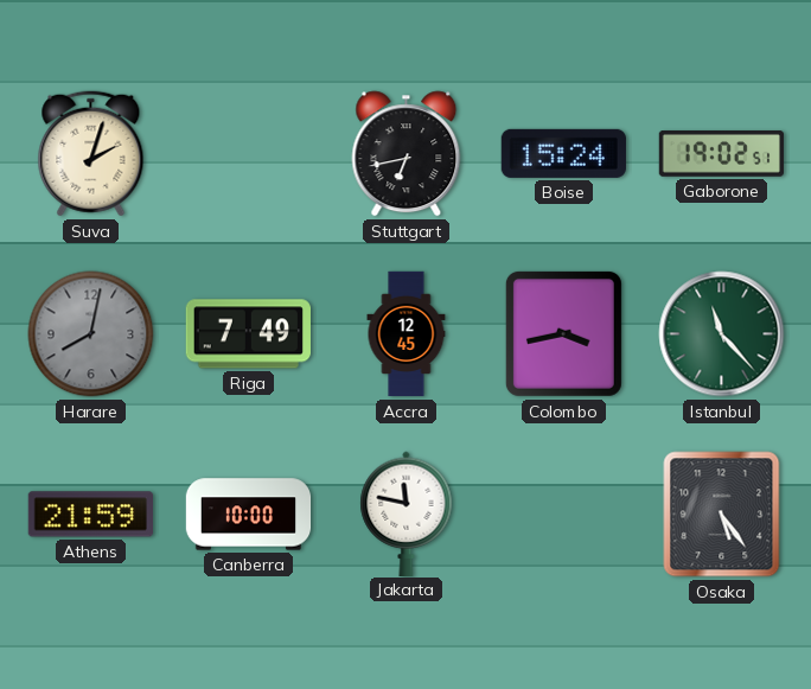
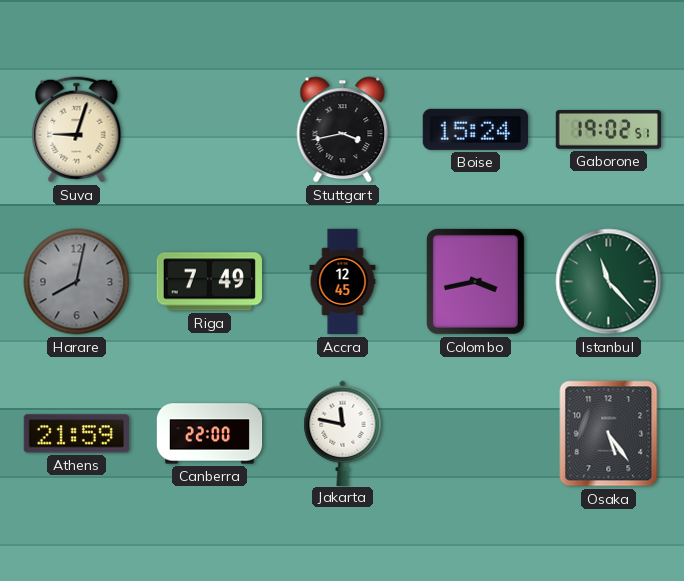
Suva: 2:03 -> 9:03
Stuttgart: 6:43 -> 3:43
Canberra: 10:00 -> 22:00
